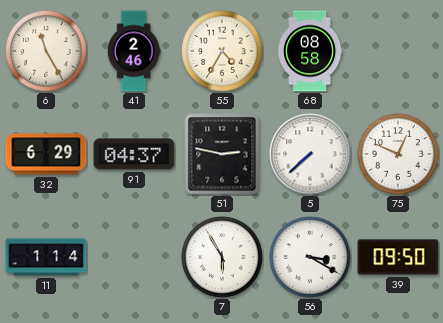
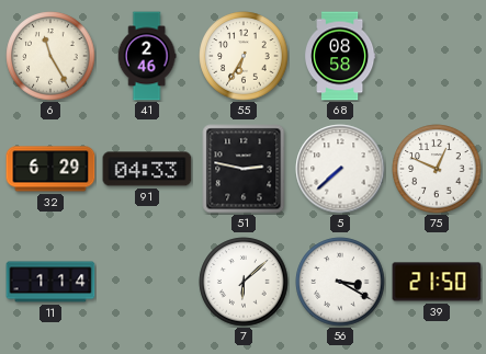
55: 4:35 -> 6:35
91: 04:37 -> 04:33
7: 5:55 -> 6:08
39: 09:50 -> 21:50
